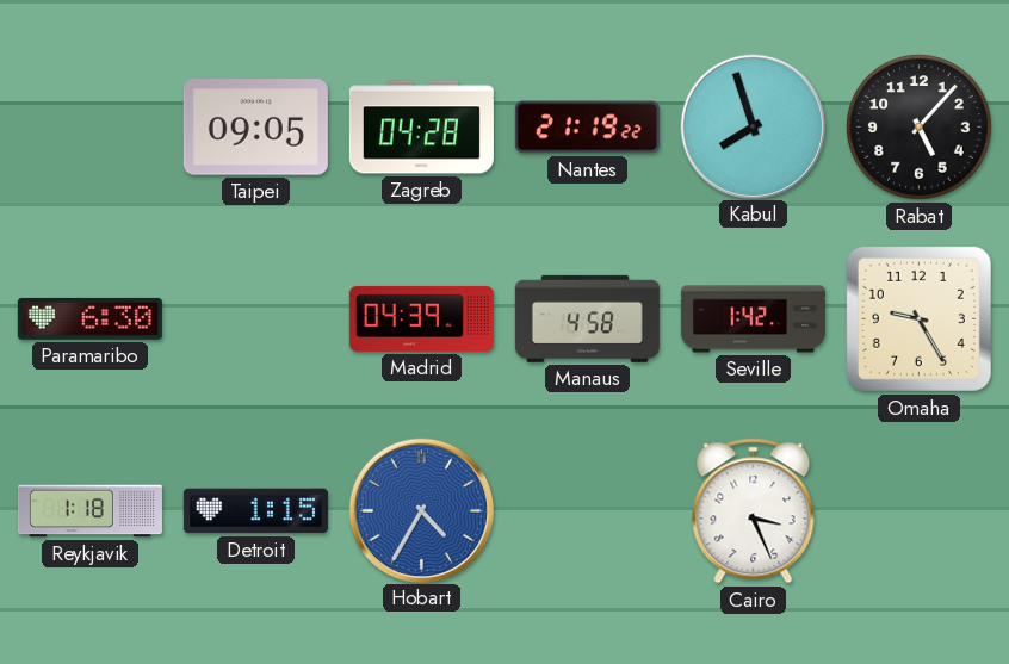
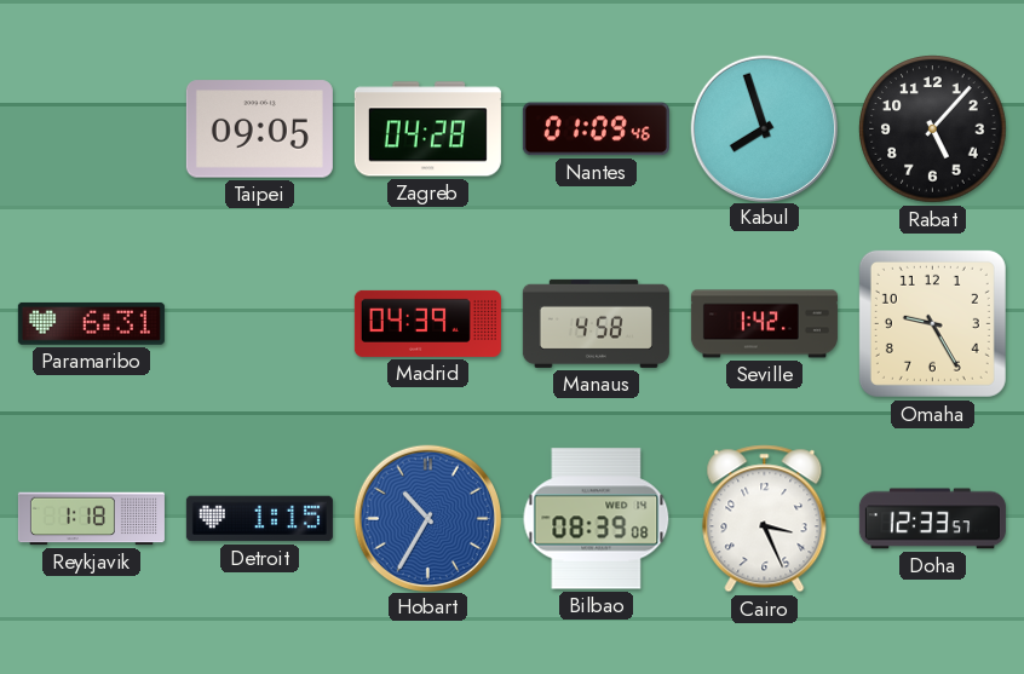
Nantes: 21:19 -> 01:09
Paramaribo: 6:30 -> 6:31
Hobart: 4:35 -> 10:35
Bilbao: none -> 08:39
Doha: none -> 12:33
